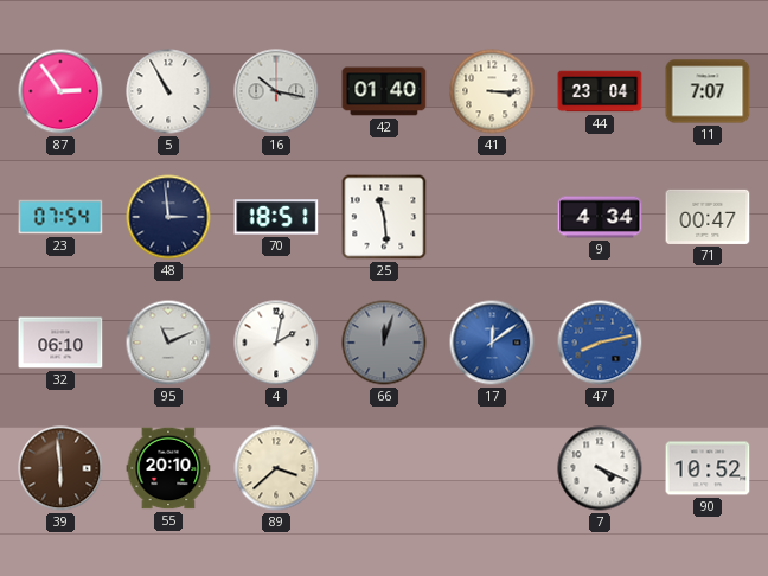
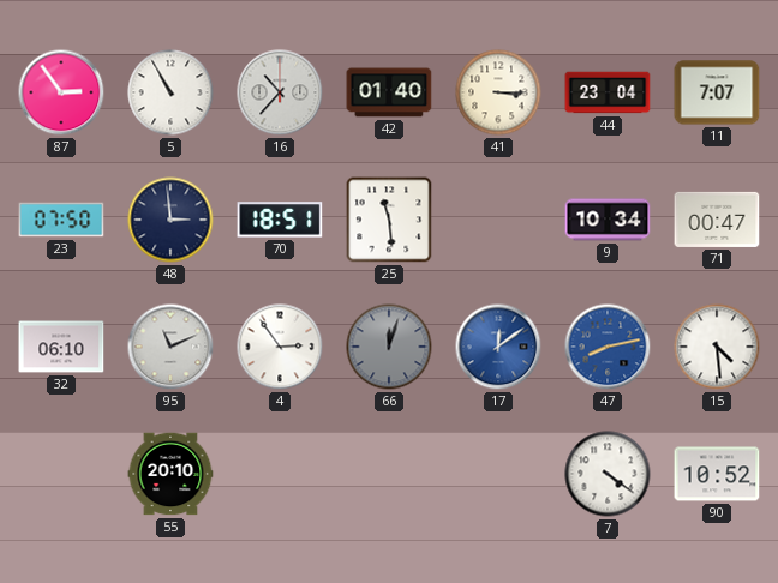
16: 10:17 -> 10:37
23: 07:54 -> 07:50
9: 4:34 -> 10:34
4: 2:02 -> 2:54
15: none -> 4:29
39: 5:59 -> none
89: 3:38 -> none
7: 4:19 -> 4:21
